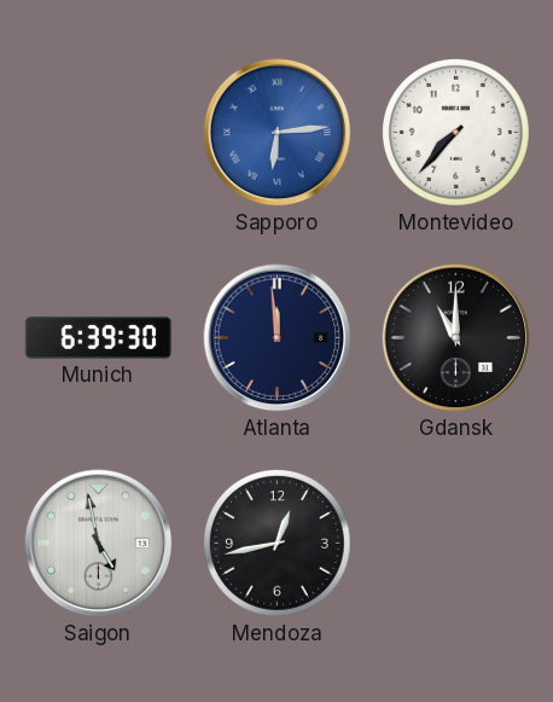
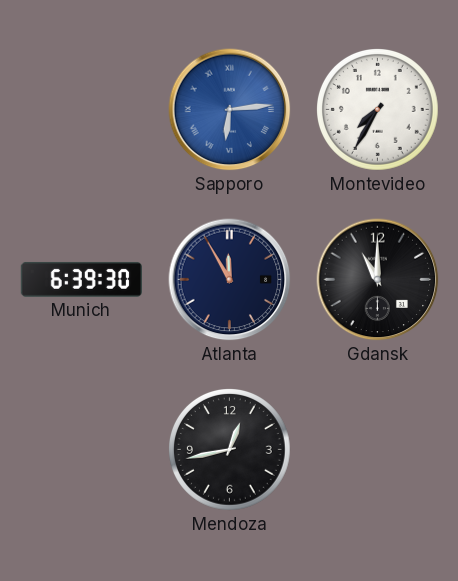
Montevideo: 7:37 -> 7:35
Atlanta: 11:59 -> 11:55
Saigon: 4:58 -> none
